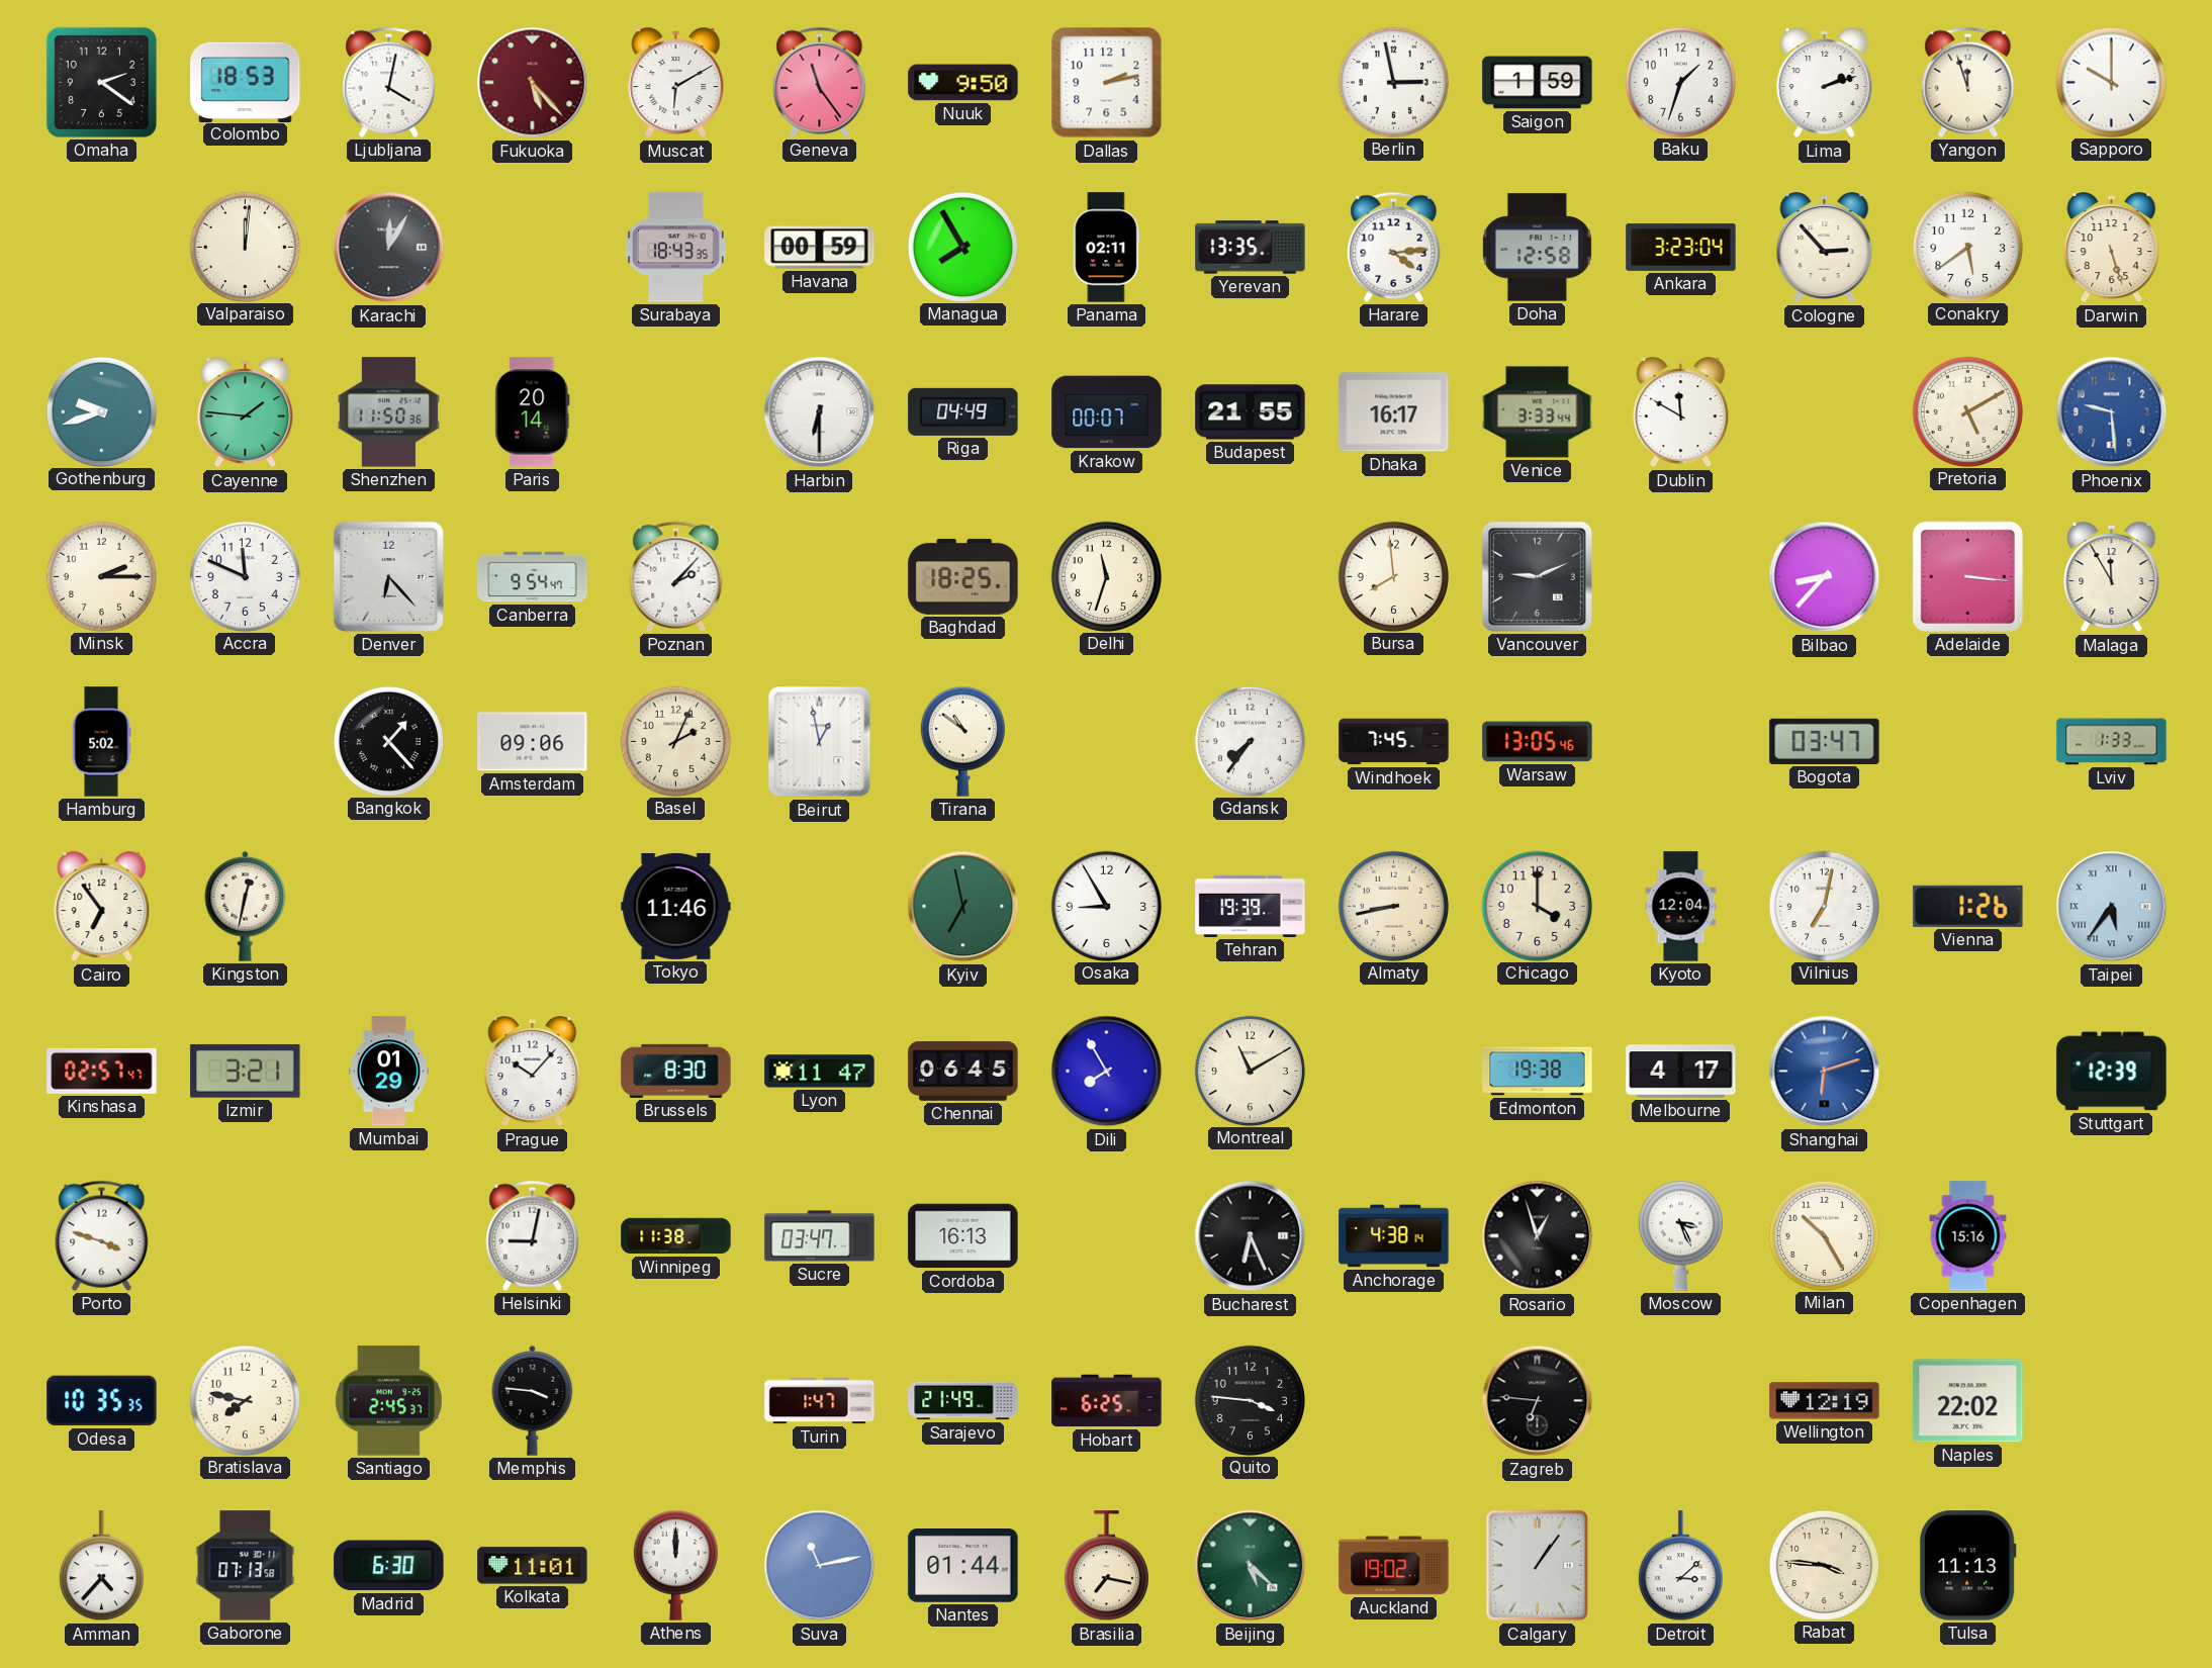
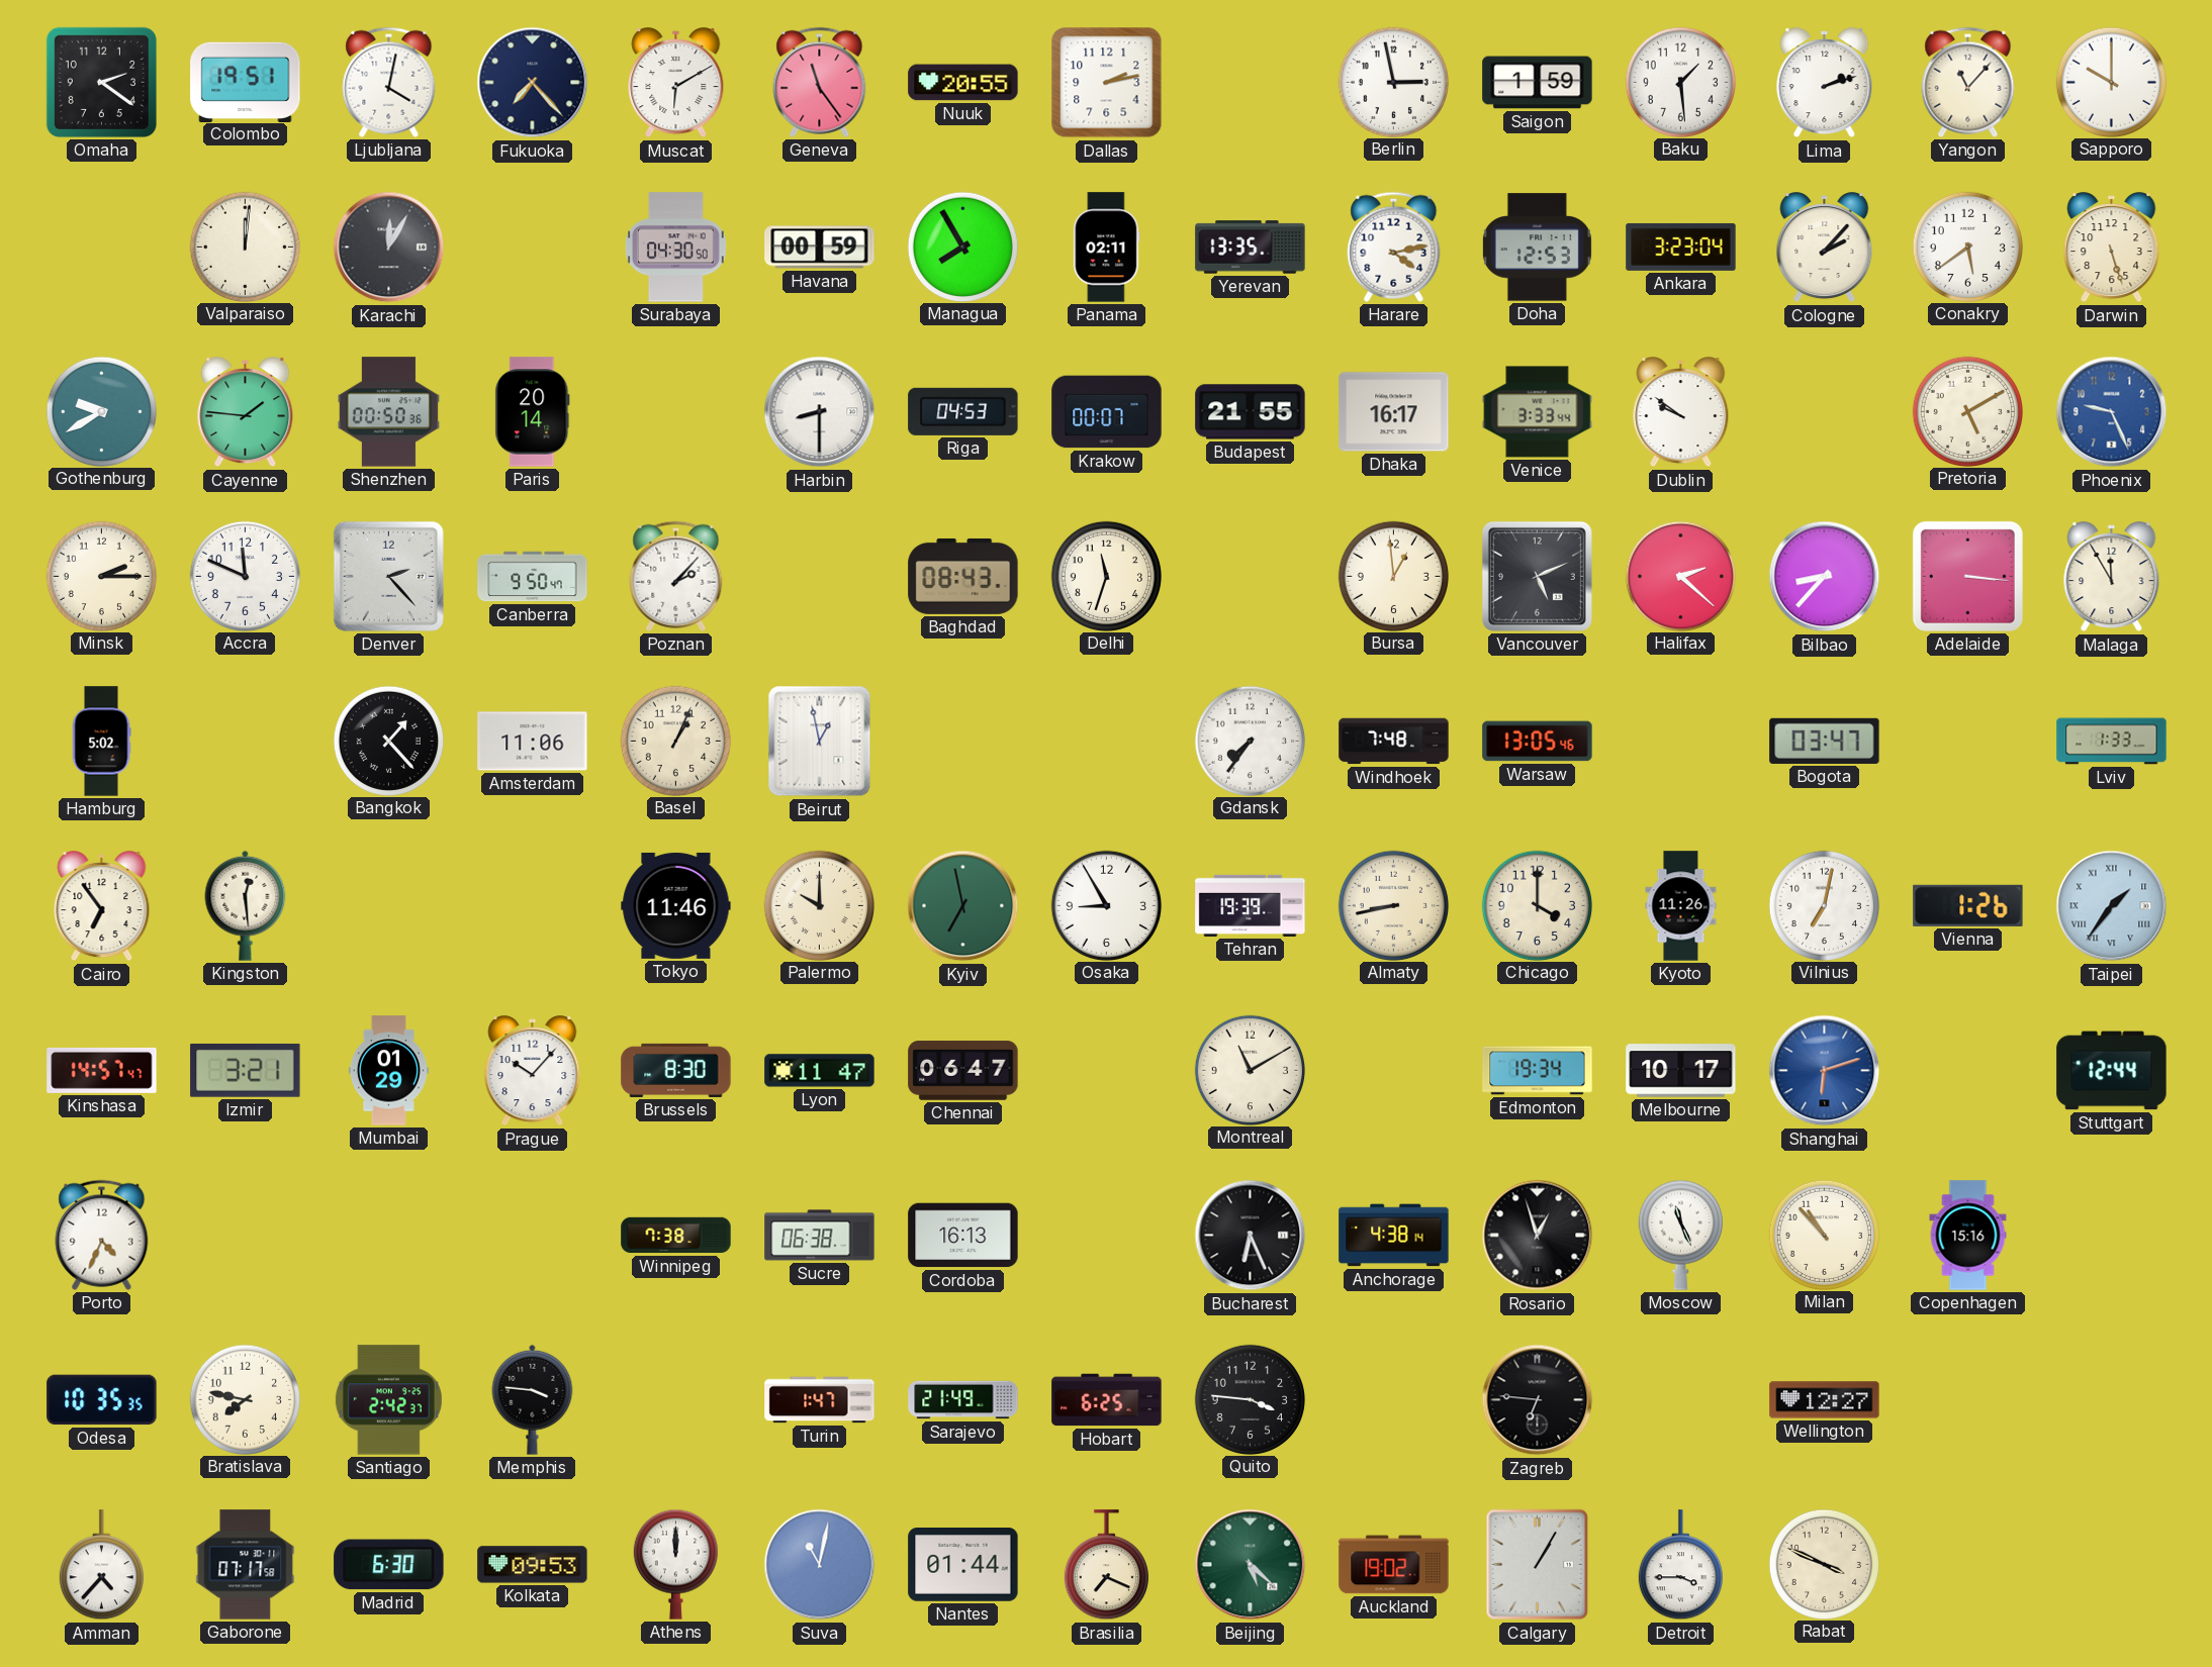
Colombo: 18:53 -> 19:51
Fukuoka: 5:23 -> 7:23
Fukuoka dial: burgundy -> navy
Nuuk: 9:50 -> 20:55
Baku: 1:33 -> 1:29
Yangon: 11:57 -> 11:07
Surabaya: 18:43 -> 04:30
Harare: 4:14 -> 4:13
Doha: 12:58 -> 12:53
Cologne: 2:53 -> 2:07
Gothenburg: 9:42 -> 9:40
Shenzhen: 11:50 -> 00:50
Harbin: 6:30 -> 8:30
Riga: 04:49 -> 04:53
Dublin: 11:50 -> 9:51
Phoenix: 9:29 -> 9:26
Denver: 6:23 -> 2:23
Canberra: 9:54 -> 9:50
Baghdad: 18:25 -> 08:43
Bursa: 7:59 -> 12:59
Vancouver: 9:11 -> 5:11
Halifax: none -> 2:22
Amsterdam: 09:06 -> 11:06
Basel: 2:04 -> 1:04
Tirana: 10:51 -> none
Windhoek: 7:45 -> 7:48
Kingston: 12:32 -> 12:29
Palermo: none -> 10:00
Kyoto: 12:04 -> 11:26
Taipei: 5:36 -> 1:36
Kinshasa: 02:57 -> 14:57
Chennai: 06:45 -> 06:47
Dili: 7:55 -> none
Edmonton: 19:38 -> 19:34
Melbourne: 4:17 -> 10:17
Stuttgart: 12:39 -> 12:44
Porto: 3:48 -> 4:34
Helsinki: 9:02 -> none
Winnipeg: 11:38 -> 7:38
Sucre: 03:47 -> 06:38
Moscow: 3:26 -> 11:26
Milan: 10:25 -> 10:53
Santiago: 2:45 -> 2:42
Wellington: 12:19 -> 12:27
Naples: 22:02 -> none
Gaborone: 07:13 -> 07:17
Kolkata: 11:01 -> 09:53
Suva: 11:13 -> 11:02
Brasilia: 7:17 -> 7:19
Calgary: 1:06 -> 1:05
Detroit: 3:08 -> 3:45
Rabat: 3:46 -> 3:49
Tulsa: 11:13 -> none
